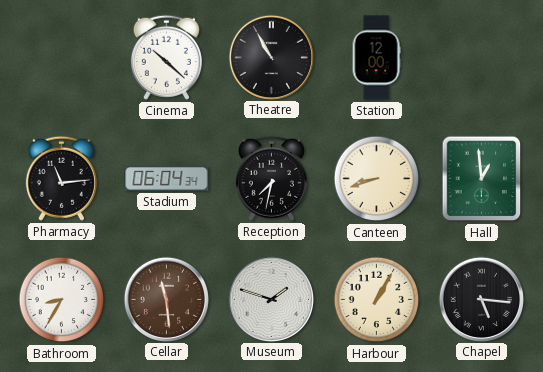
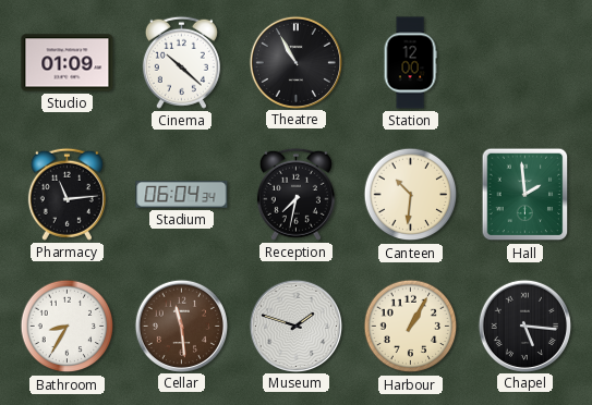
Studio: none -> 01:09
Canteen: 8:42 -> 10:31
Hall: 12:59 -> 1:59
